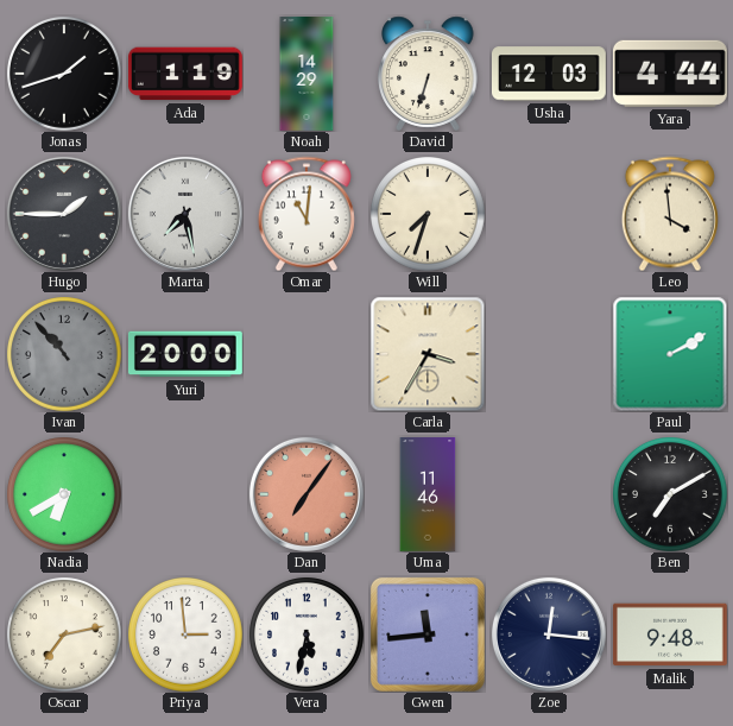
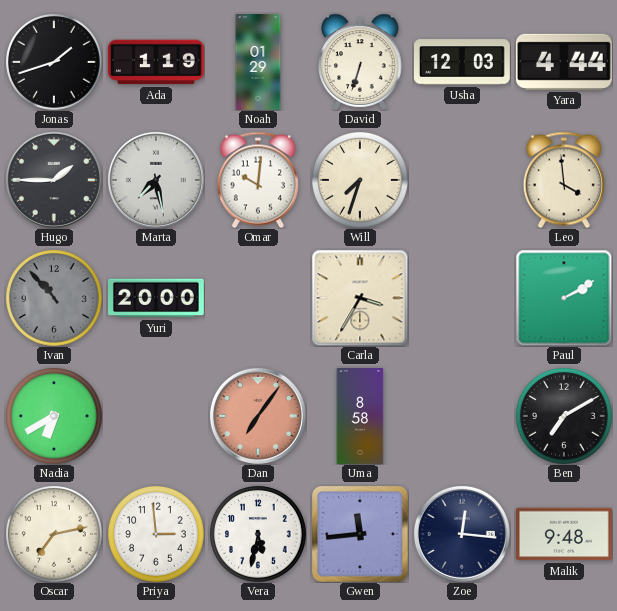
Noah: 14:29 -> 01:29
Omar: 11:01 -> 10:01
Uma: 11:46 -> 8:58
